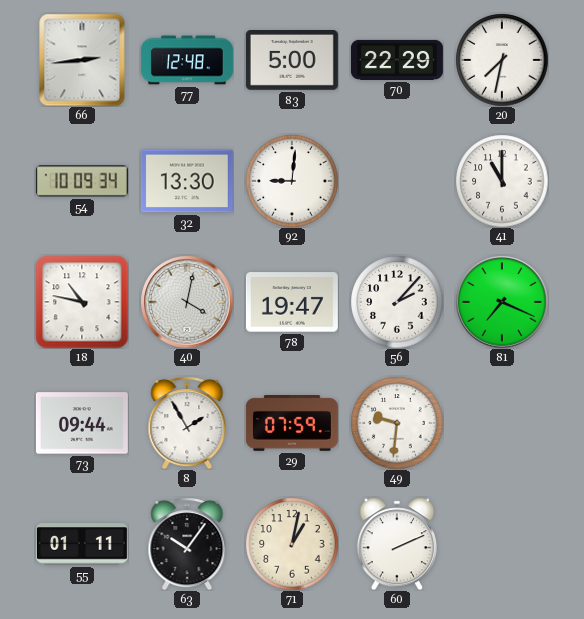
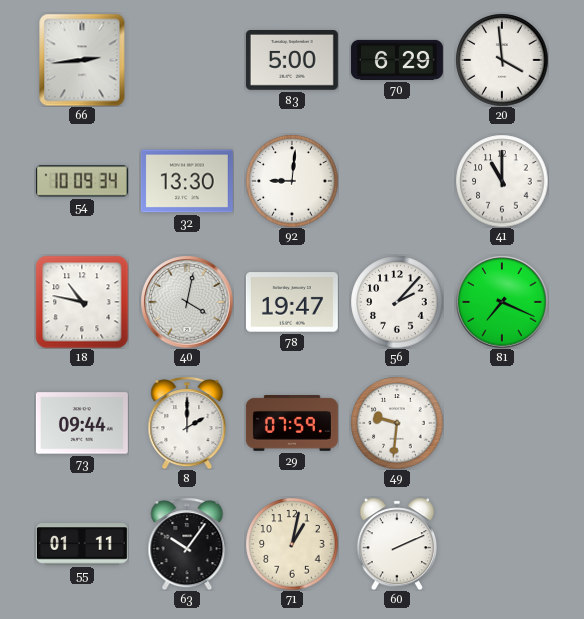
77: 12:48 -> none
70: 22:29 -> 6:29
20: 7:32 -> 3:59
8: 1:55 -> 2:00
